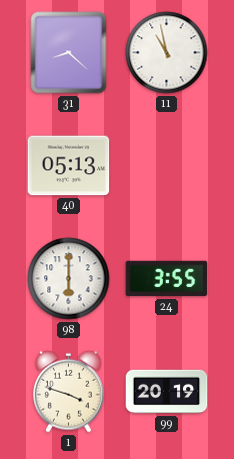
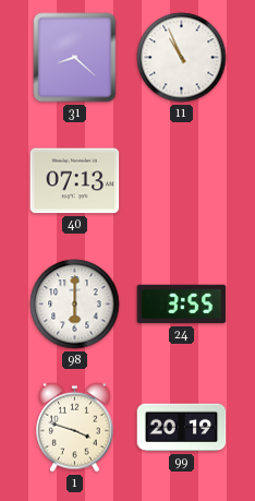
11: 10:58 -> 10:56
40: 05:13 -> 07:13
